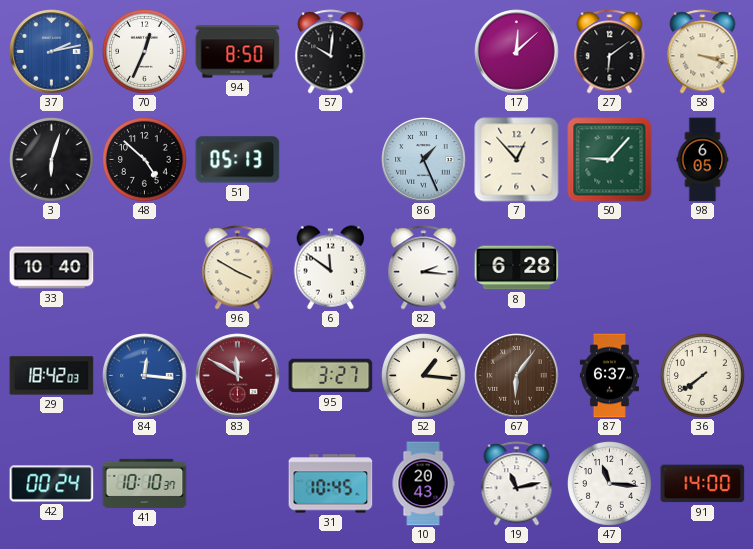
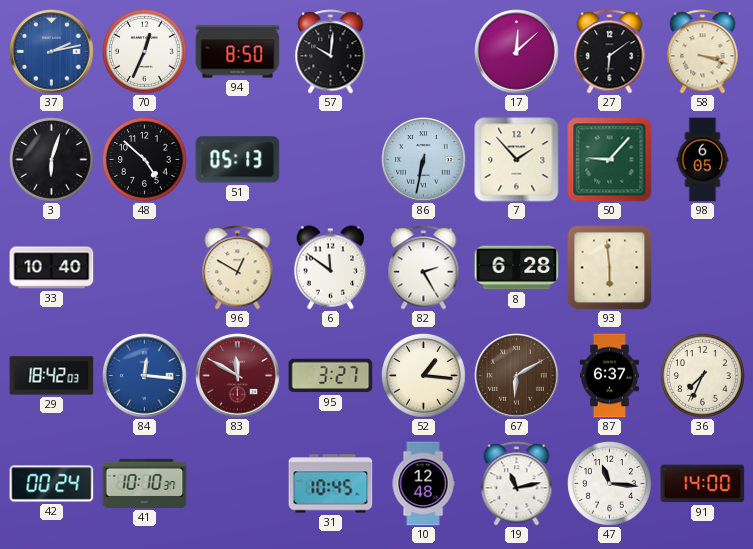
86: 1:26 -> 6:32
7: 12:53 -> 1:53
96: 3:50 -> 12:50
82: 2:16 -> 2:25
93: none -> 5:59
67: 6:06 -> 6:10
36: 7:39 -> 7:34
10: 20:43 -> 12:48
